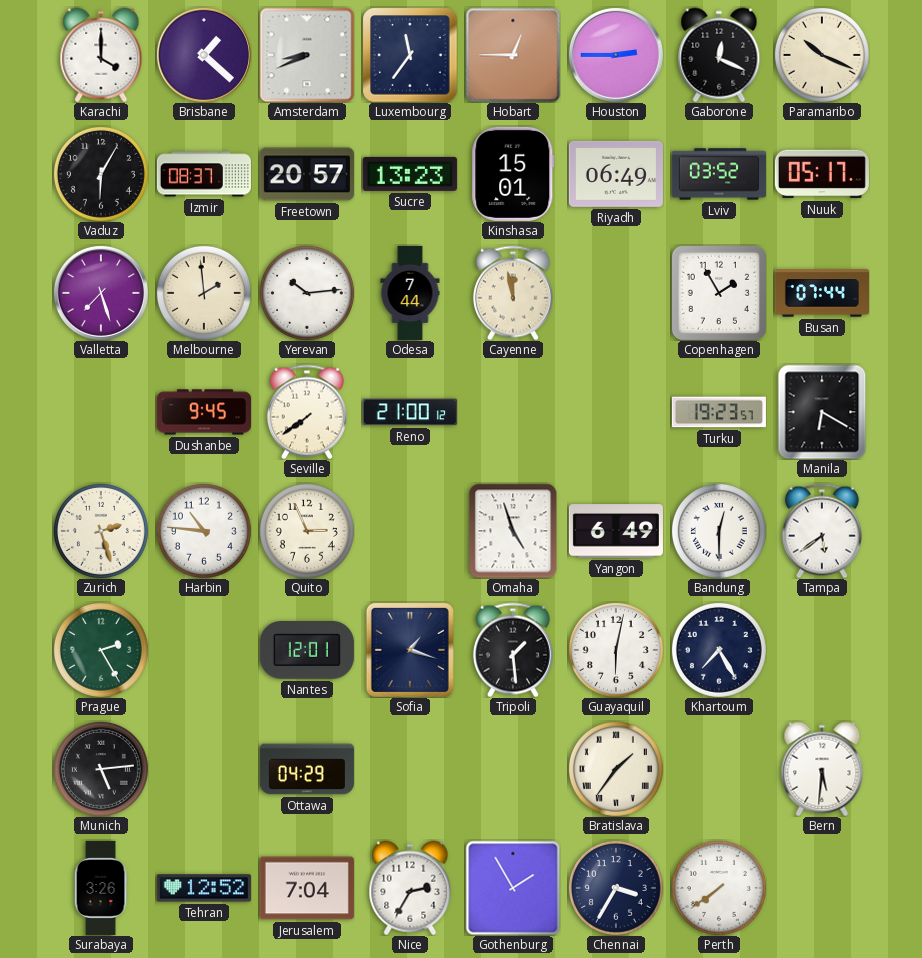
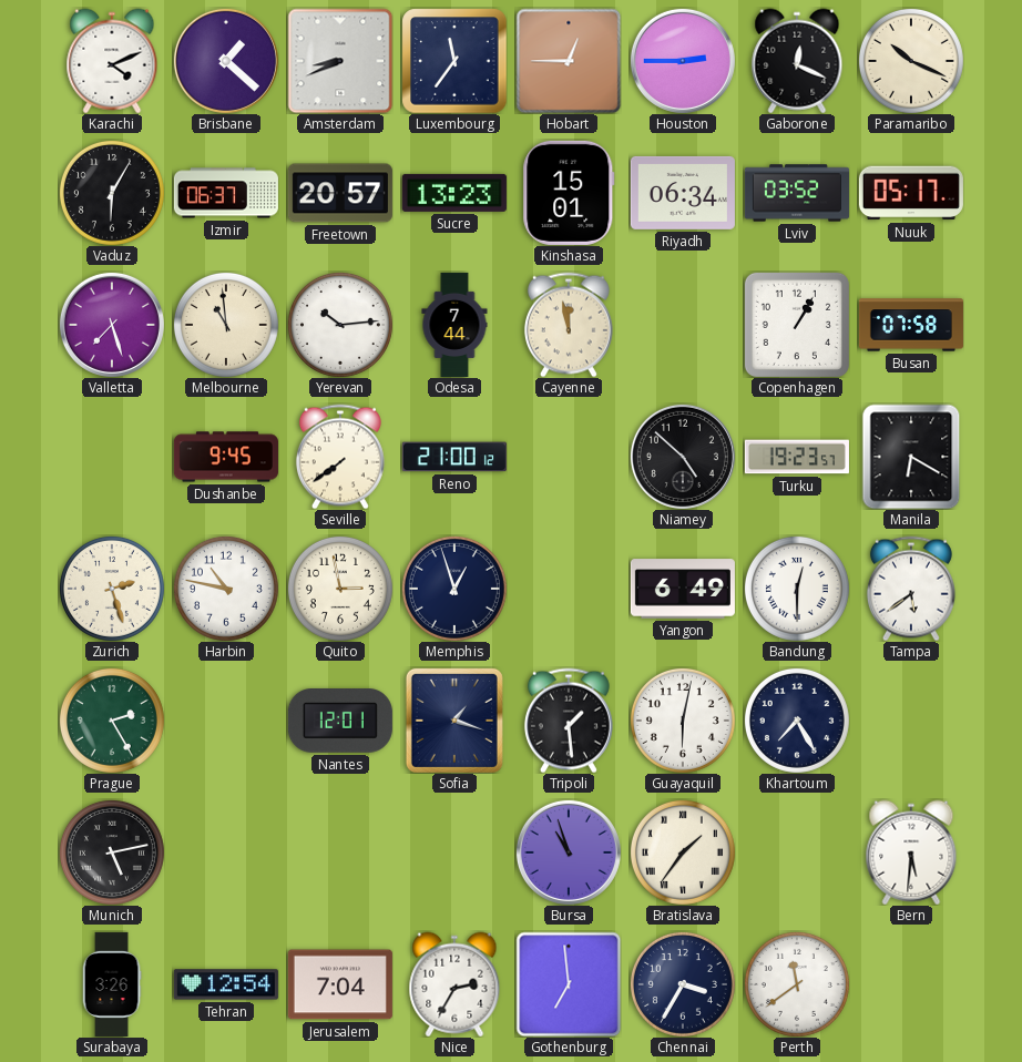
Karachi: 4:00 -> 4:11
Izmir: 08:37 -> 06:37
Riyadh: 06:49 -> 06:34
Melbourne: 1:59 -> 10:59
Copenhagen: 1:55 -> 1:05
Busan: 07:44 -> 07:58
Niamey: none -> 4:52
Harbin: 10:46 -> 10:47
Quito: 2:56 -> 2:58
Memphis: none -> 12:57
Omaha: 4:57 -> none
Munich: 5:14 -> 5:13
Ottawa: 04:29 -> none
Bursa: none -> 10:57
Tehran: 12:52 -> 12:54
Gothenburg: 1:55 -> 6:59
Perth: 7:39 -> 11:39
